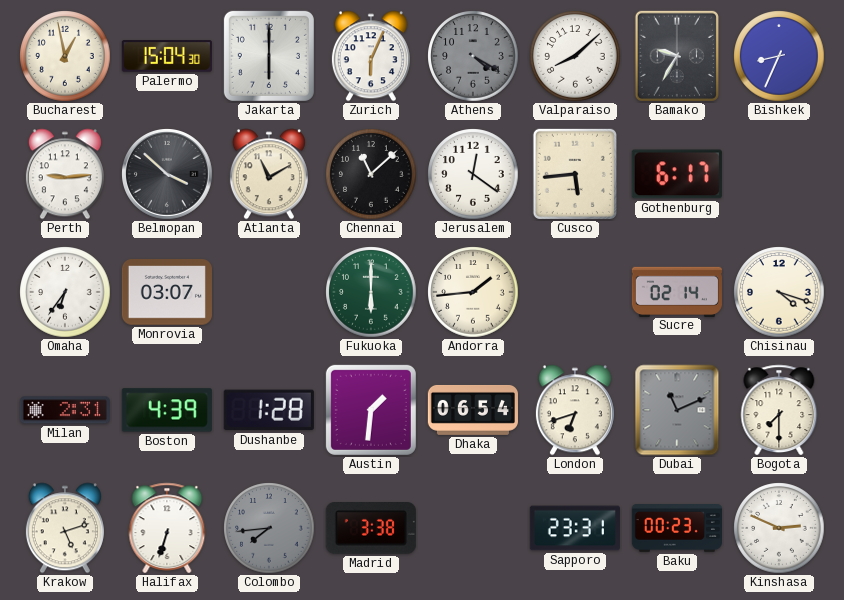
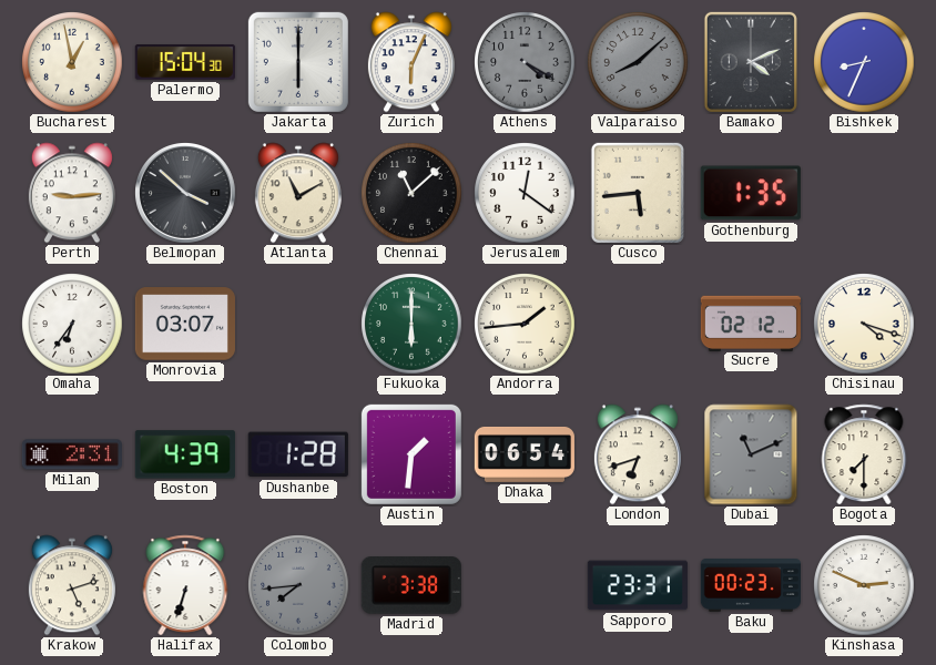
Valparaiso dial: white -> grey
Bamako: 9:35 -> 4:11
Gothenburg: 6:17 -> 1:35
Sucre: 02:14 -> 02:12
